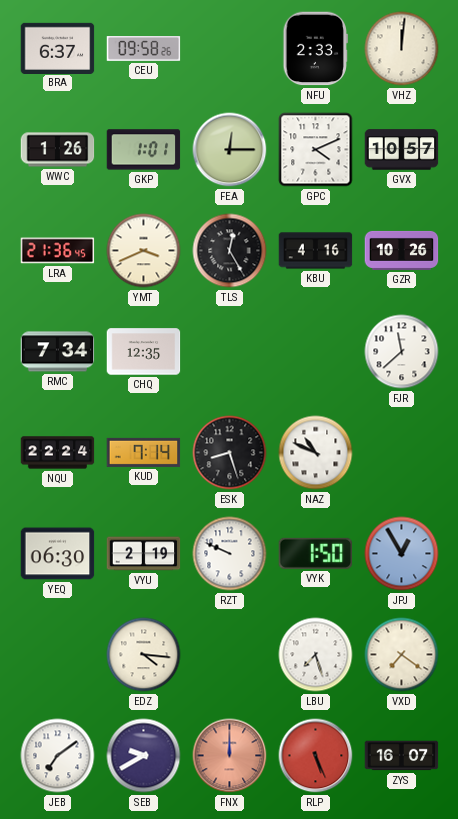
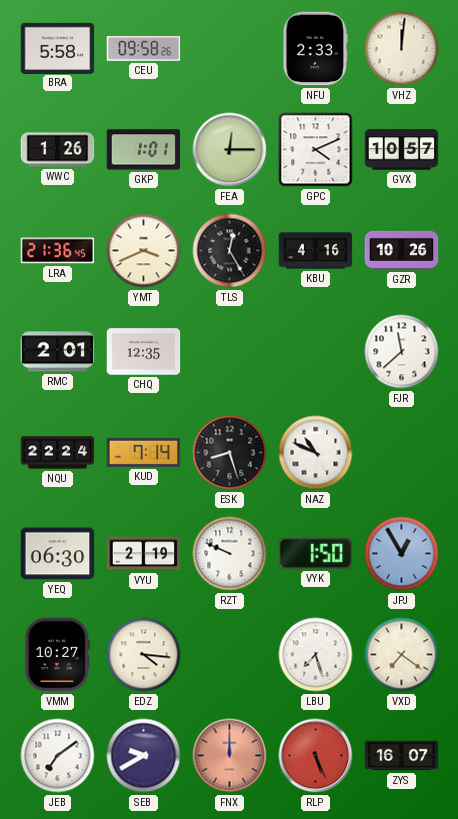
BRA: 6:37 -> 5:58
RMC: 7:34 -> 2:01
VMM: none -> 10:27
